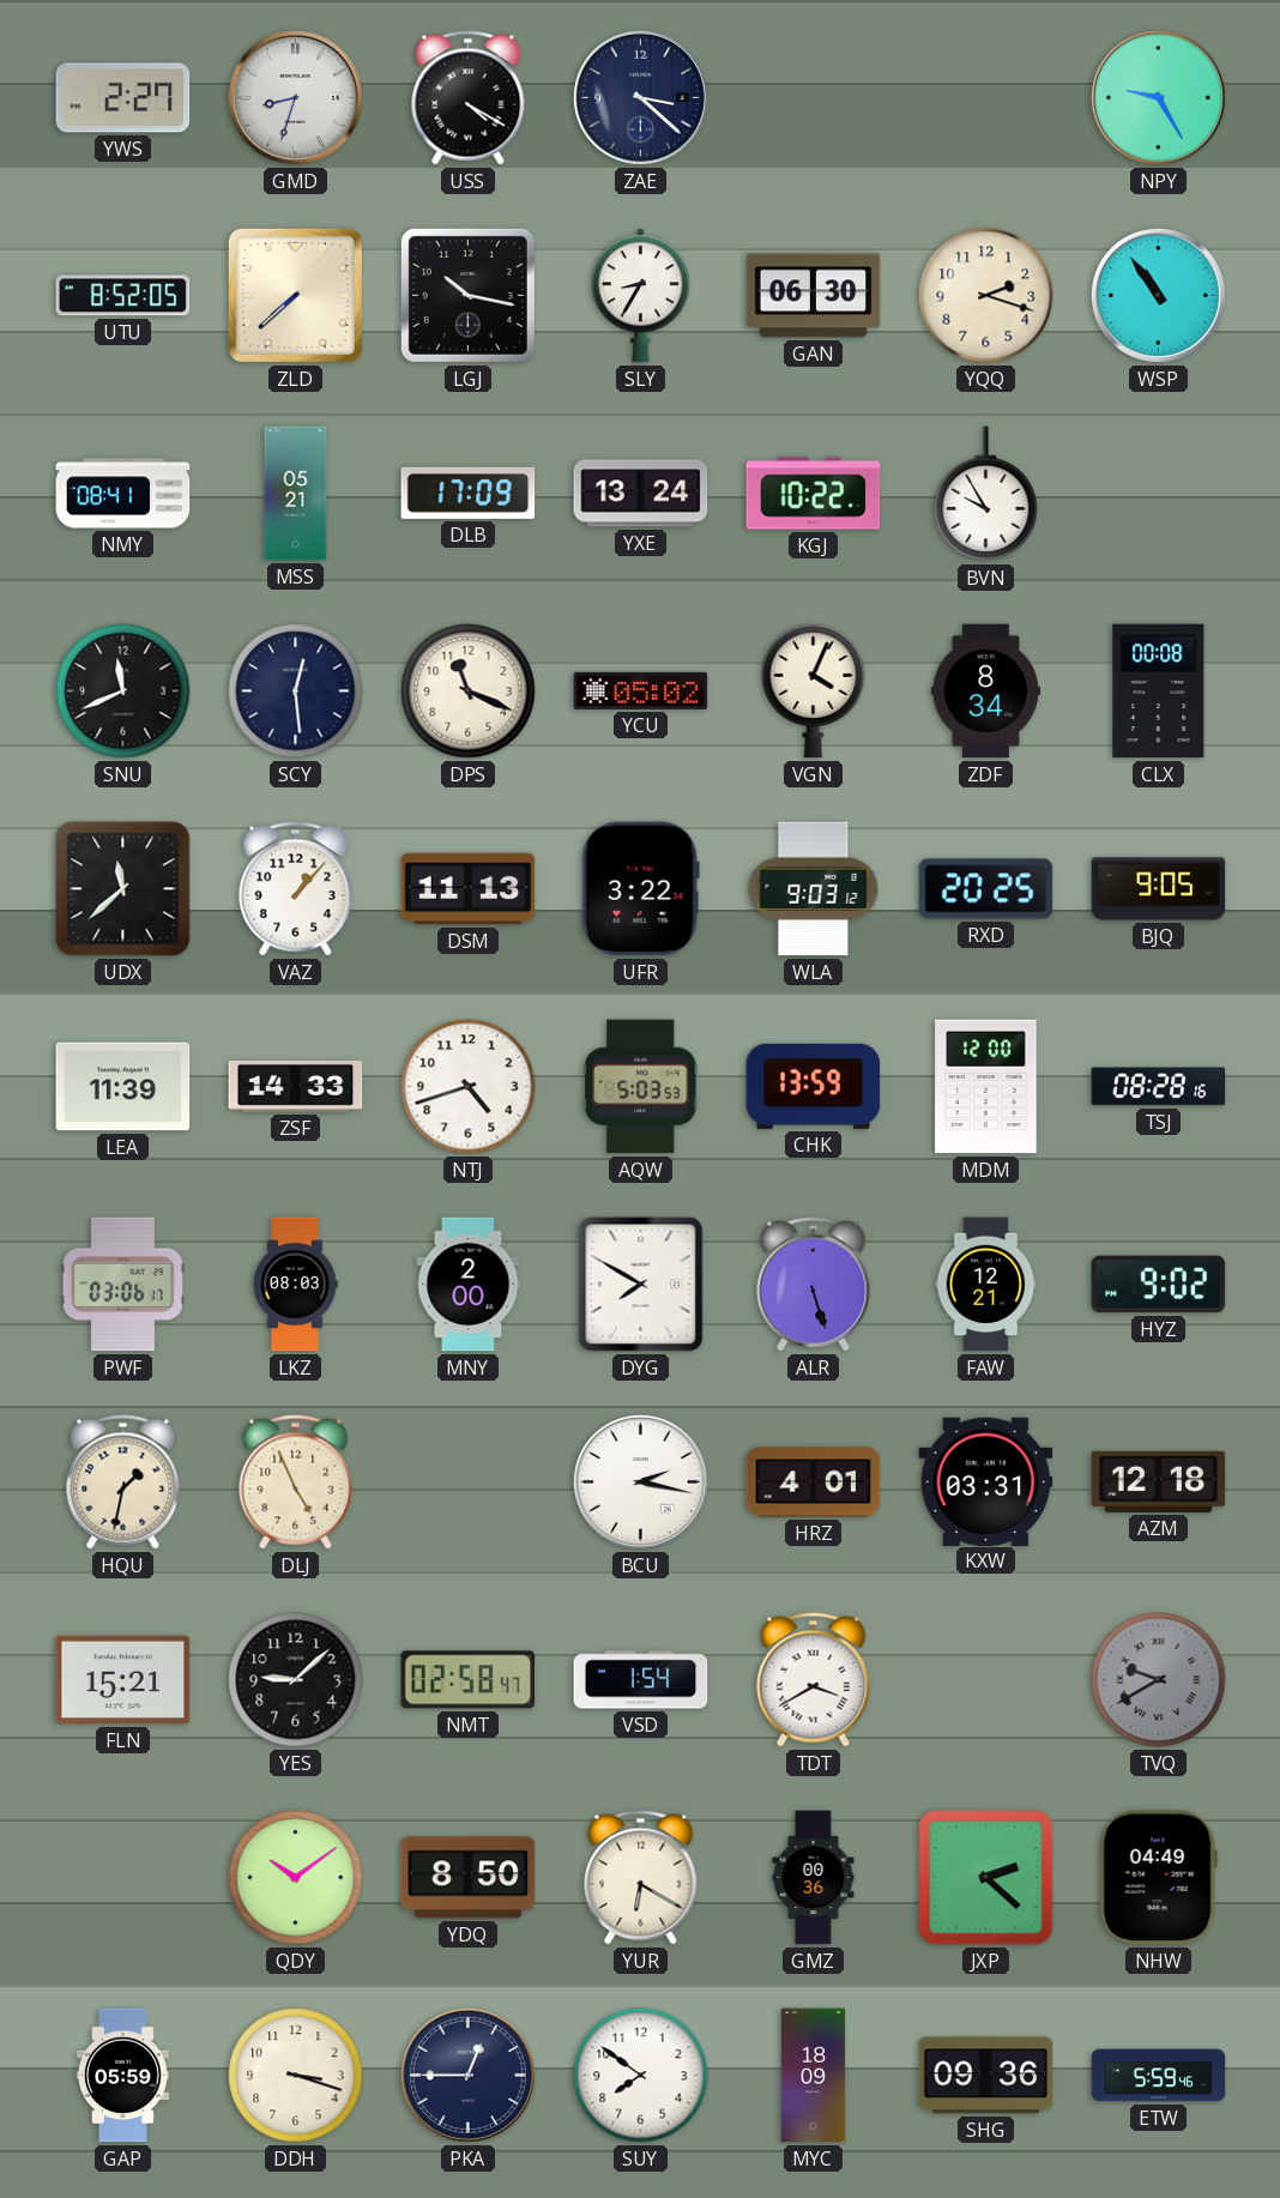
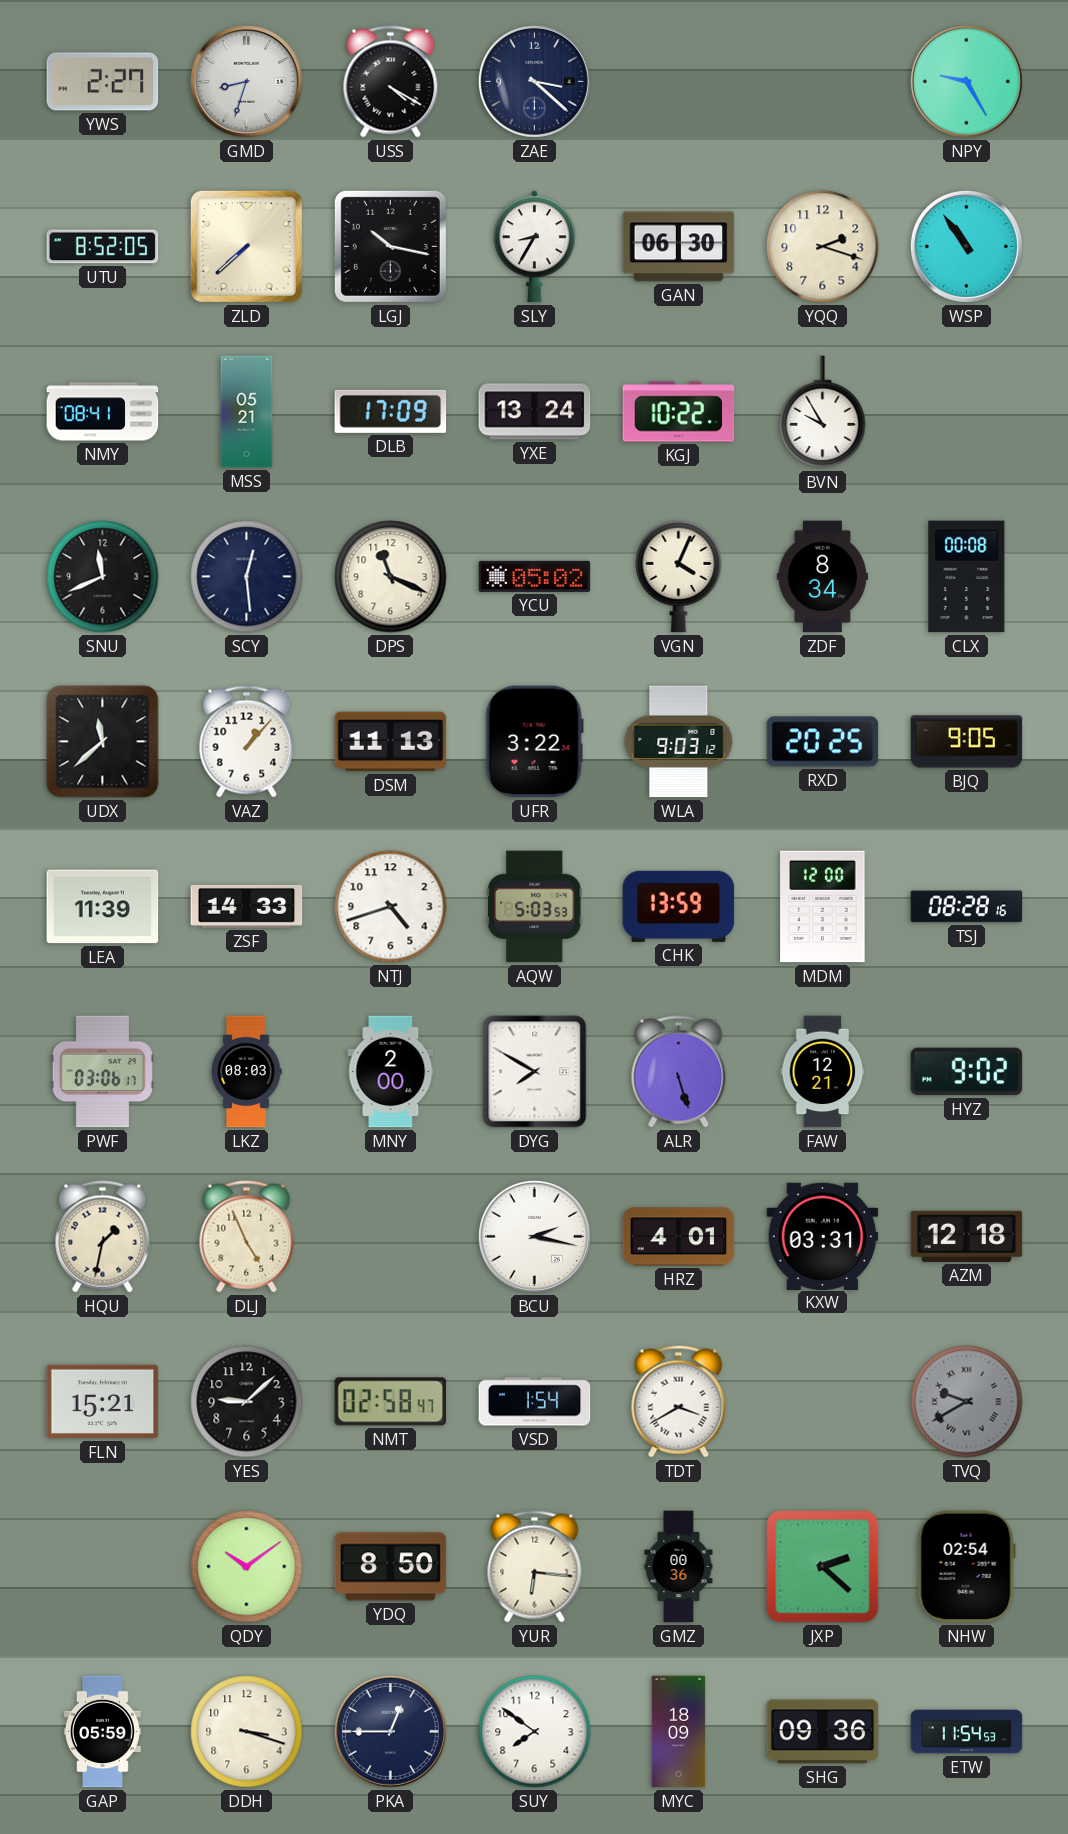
YUR: 6:20 -> 6:16
NHW: 04:49 -> 02:54
ETW: 5:59 -> 11:54
